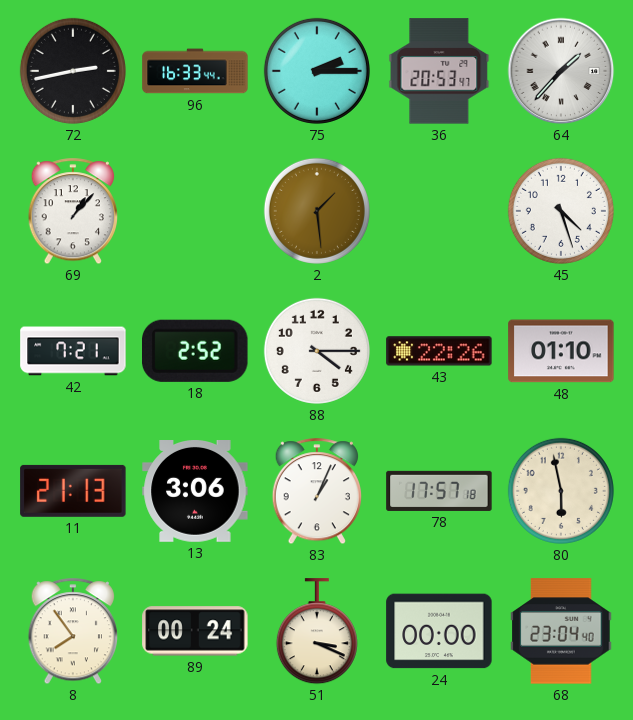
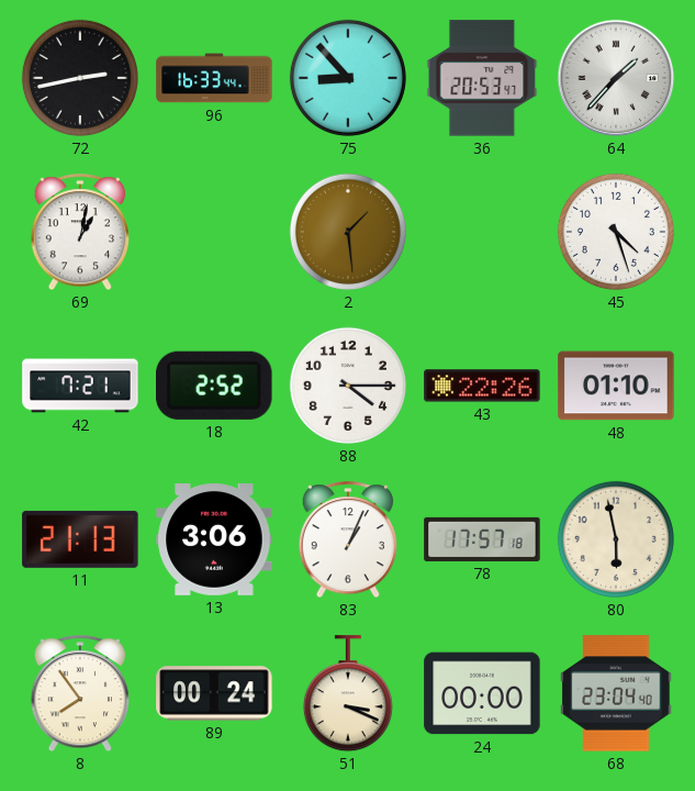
75: 2:15 -> 8:53
69: 1:07 -> 1:02
